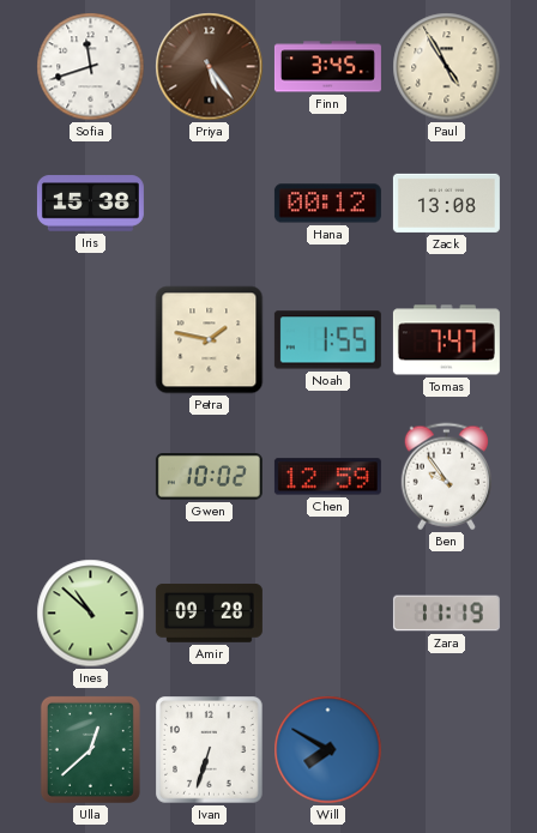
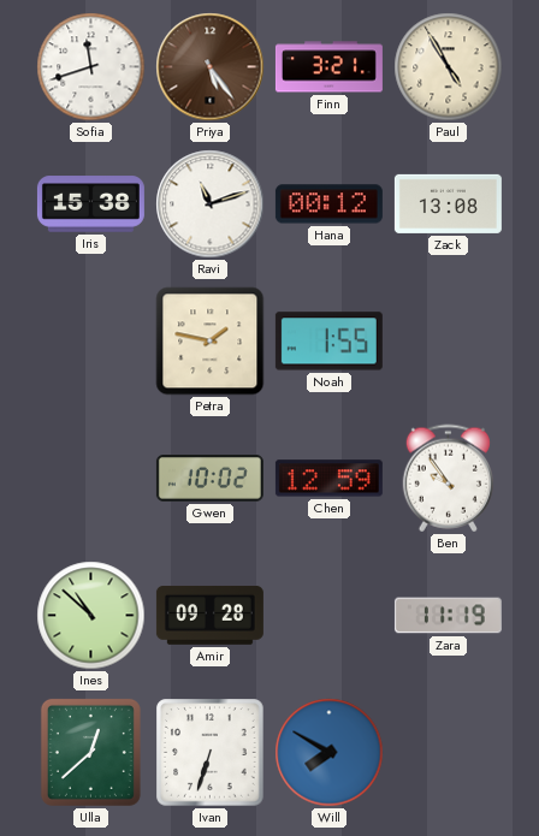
Finn: 3:45 -> 3:21
Ravi: none -> 11:12
Tomas: 7:47 -> none
